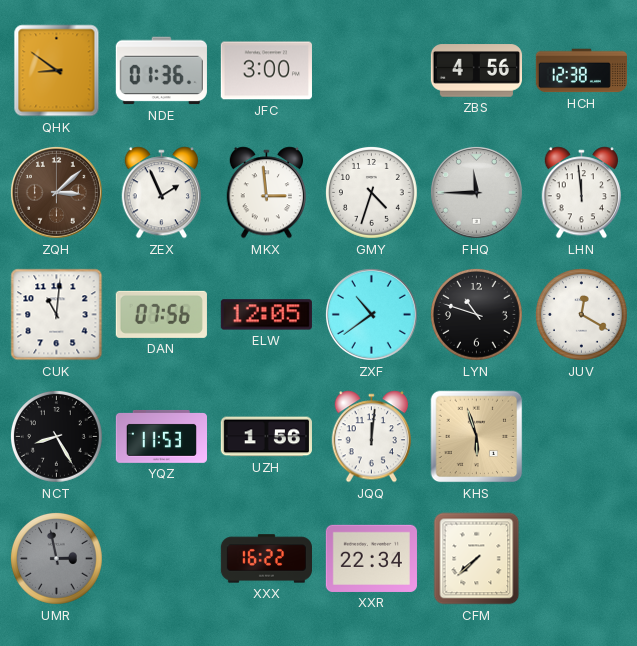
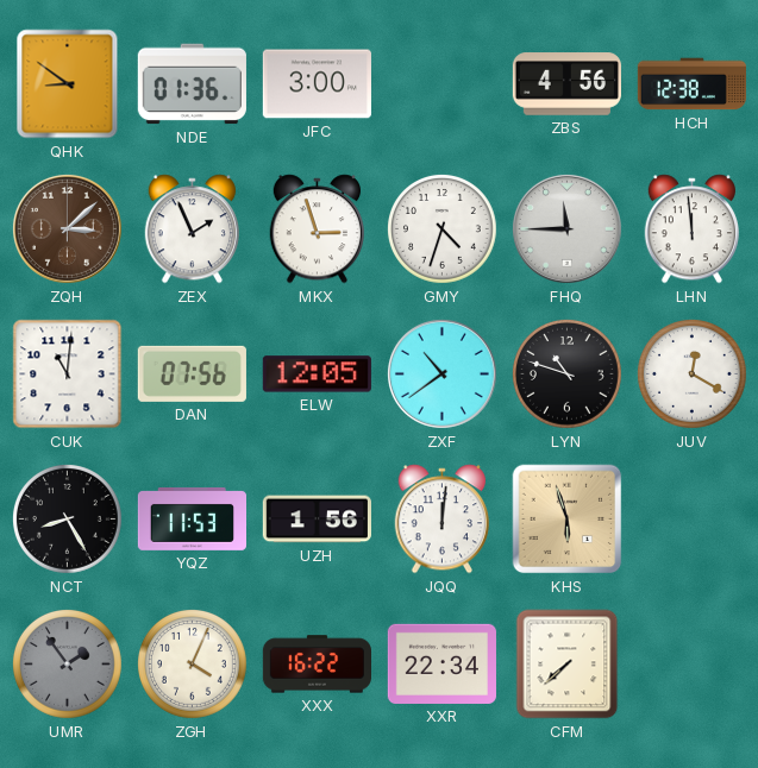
MKX: 2:59 -> 2:57
UMR: 2:58 -> 1:54
ZGH: none -> 4:04
